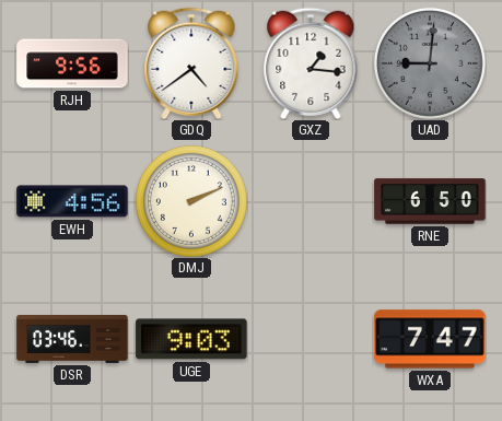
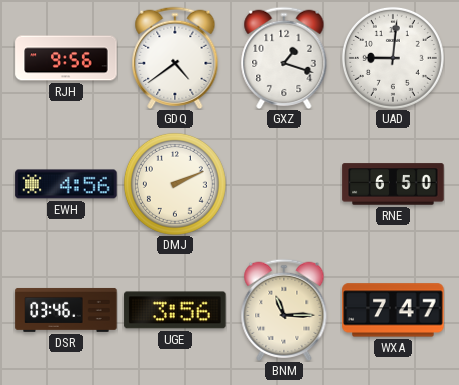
GXZ: 1:16 -> 1:18
UAD dial: grey -> white
UGE: 9:03 -> 3:56
BNM: none -> 11:15
